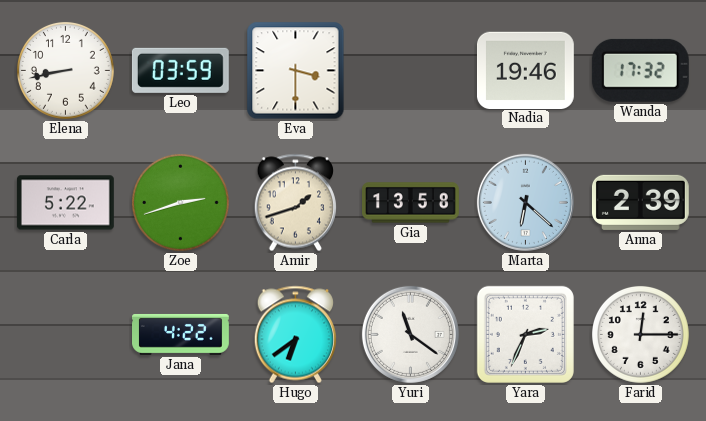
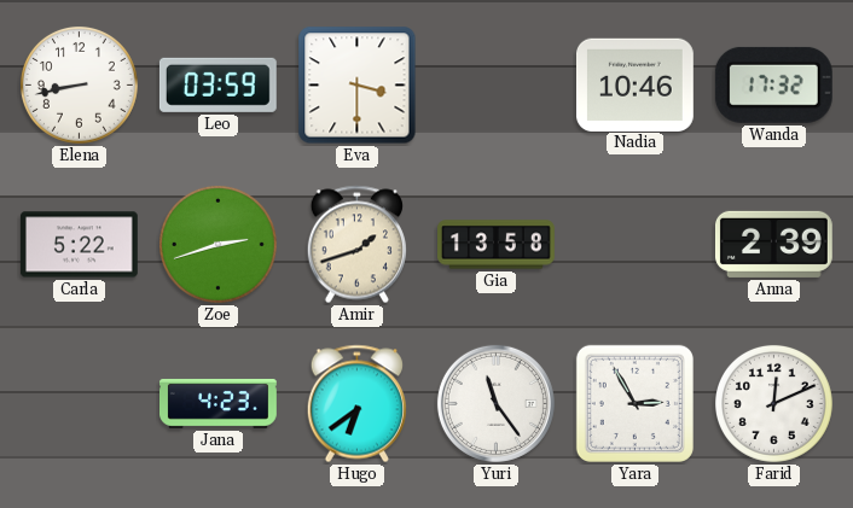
Nadia: 19:46 -> 10:46
Marta: 6:22 -> none
Jana: 4:22 -> 4:23
Yuri: 11:21 -> 11:24
Yara: 2:34 -> 2:55
Farid: 12:15 -> 12:11
